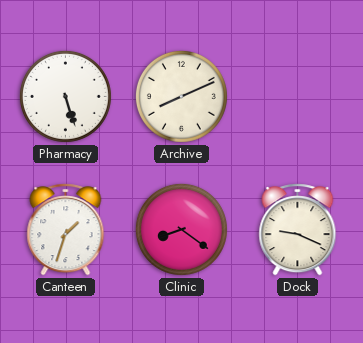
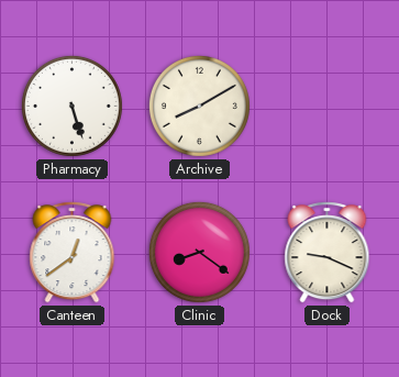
Archive: 8:11 -> 8:10
Canteen: 1:33 -> 12:39
